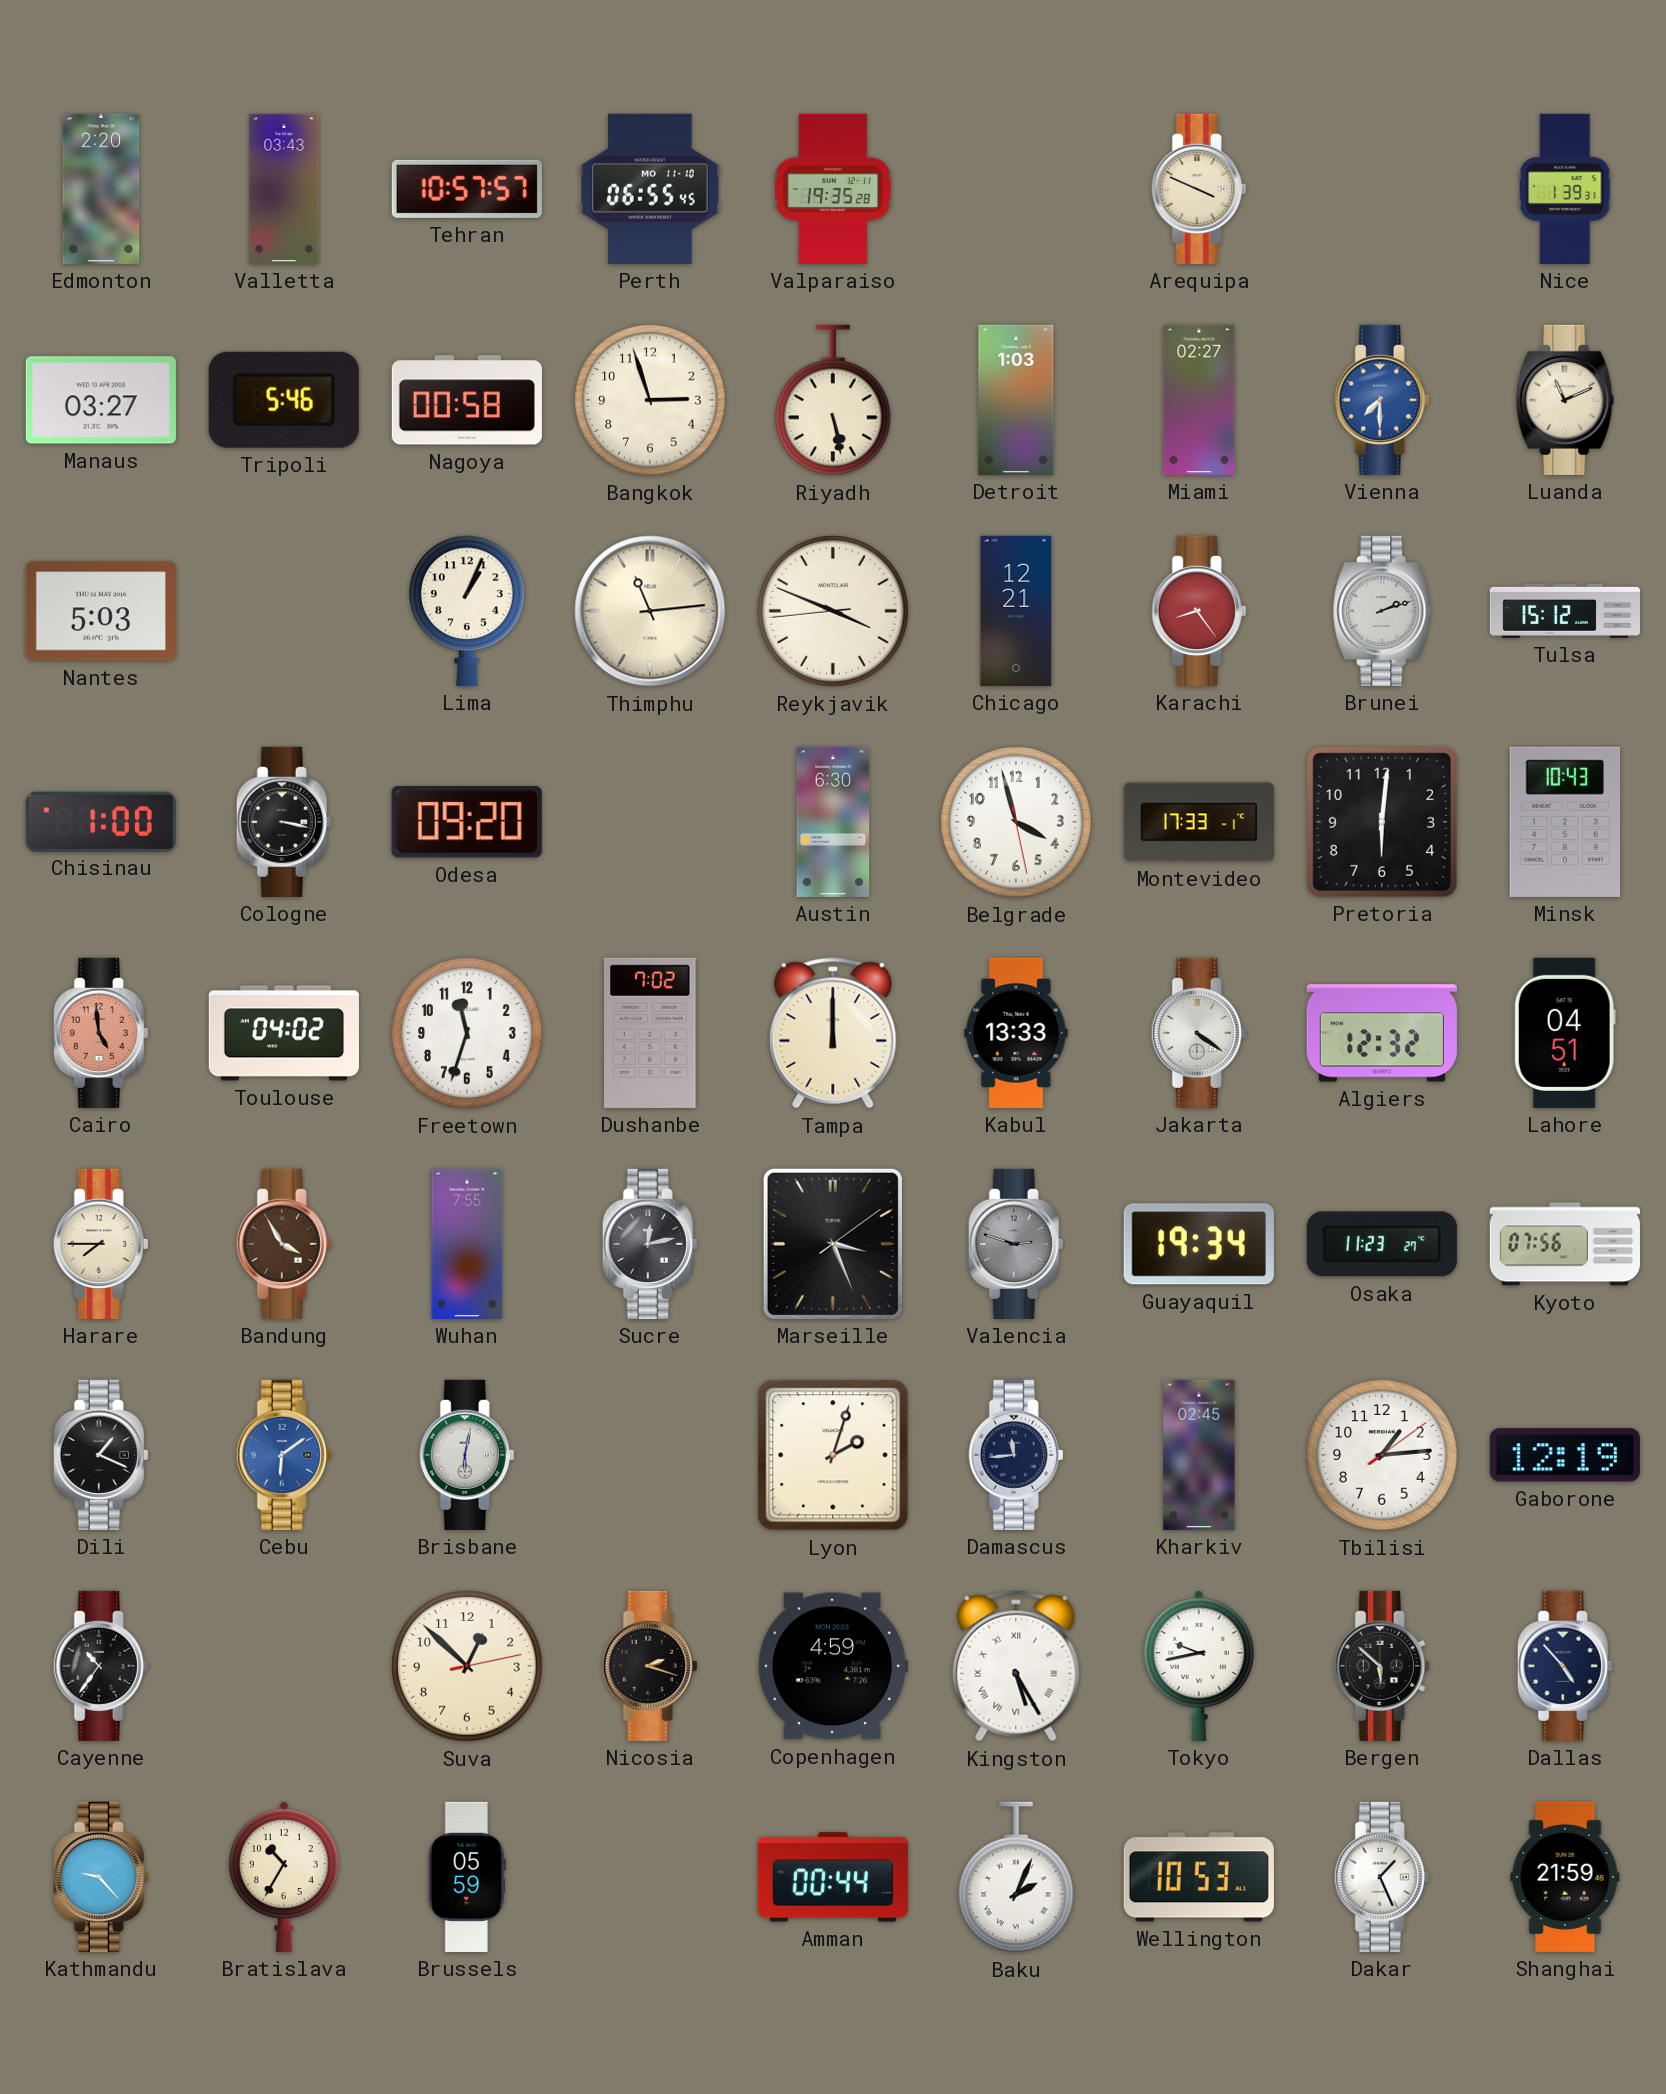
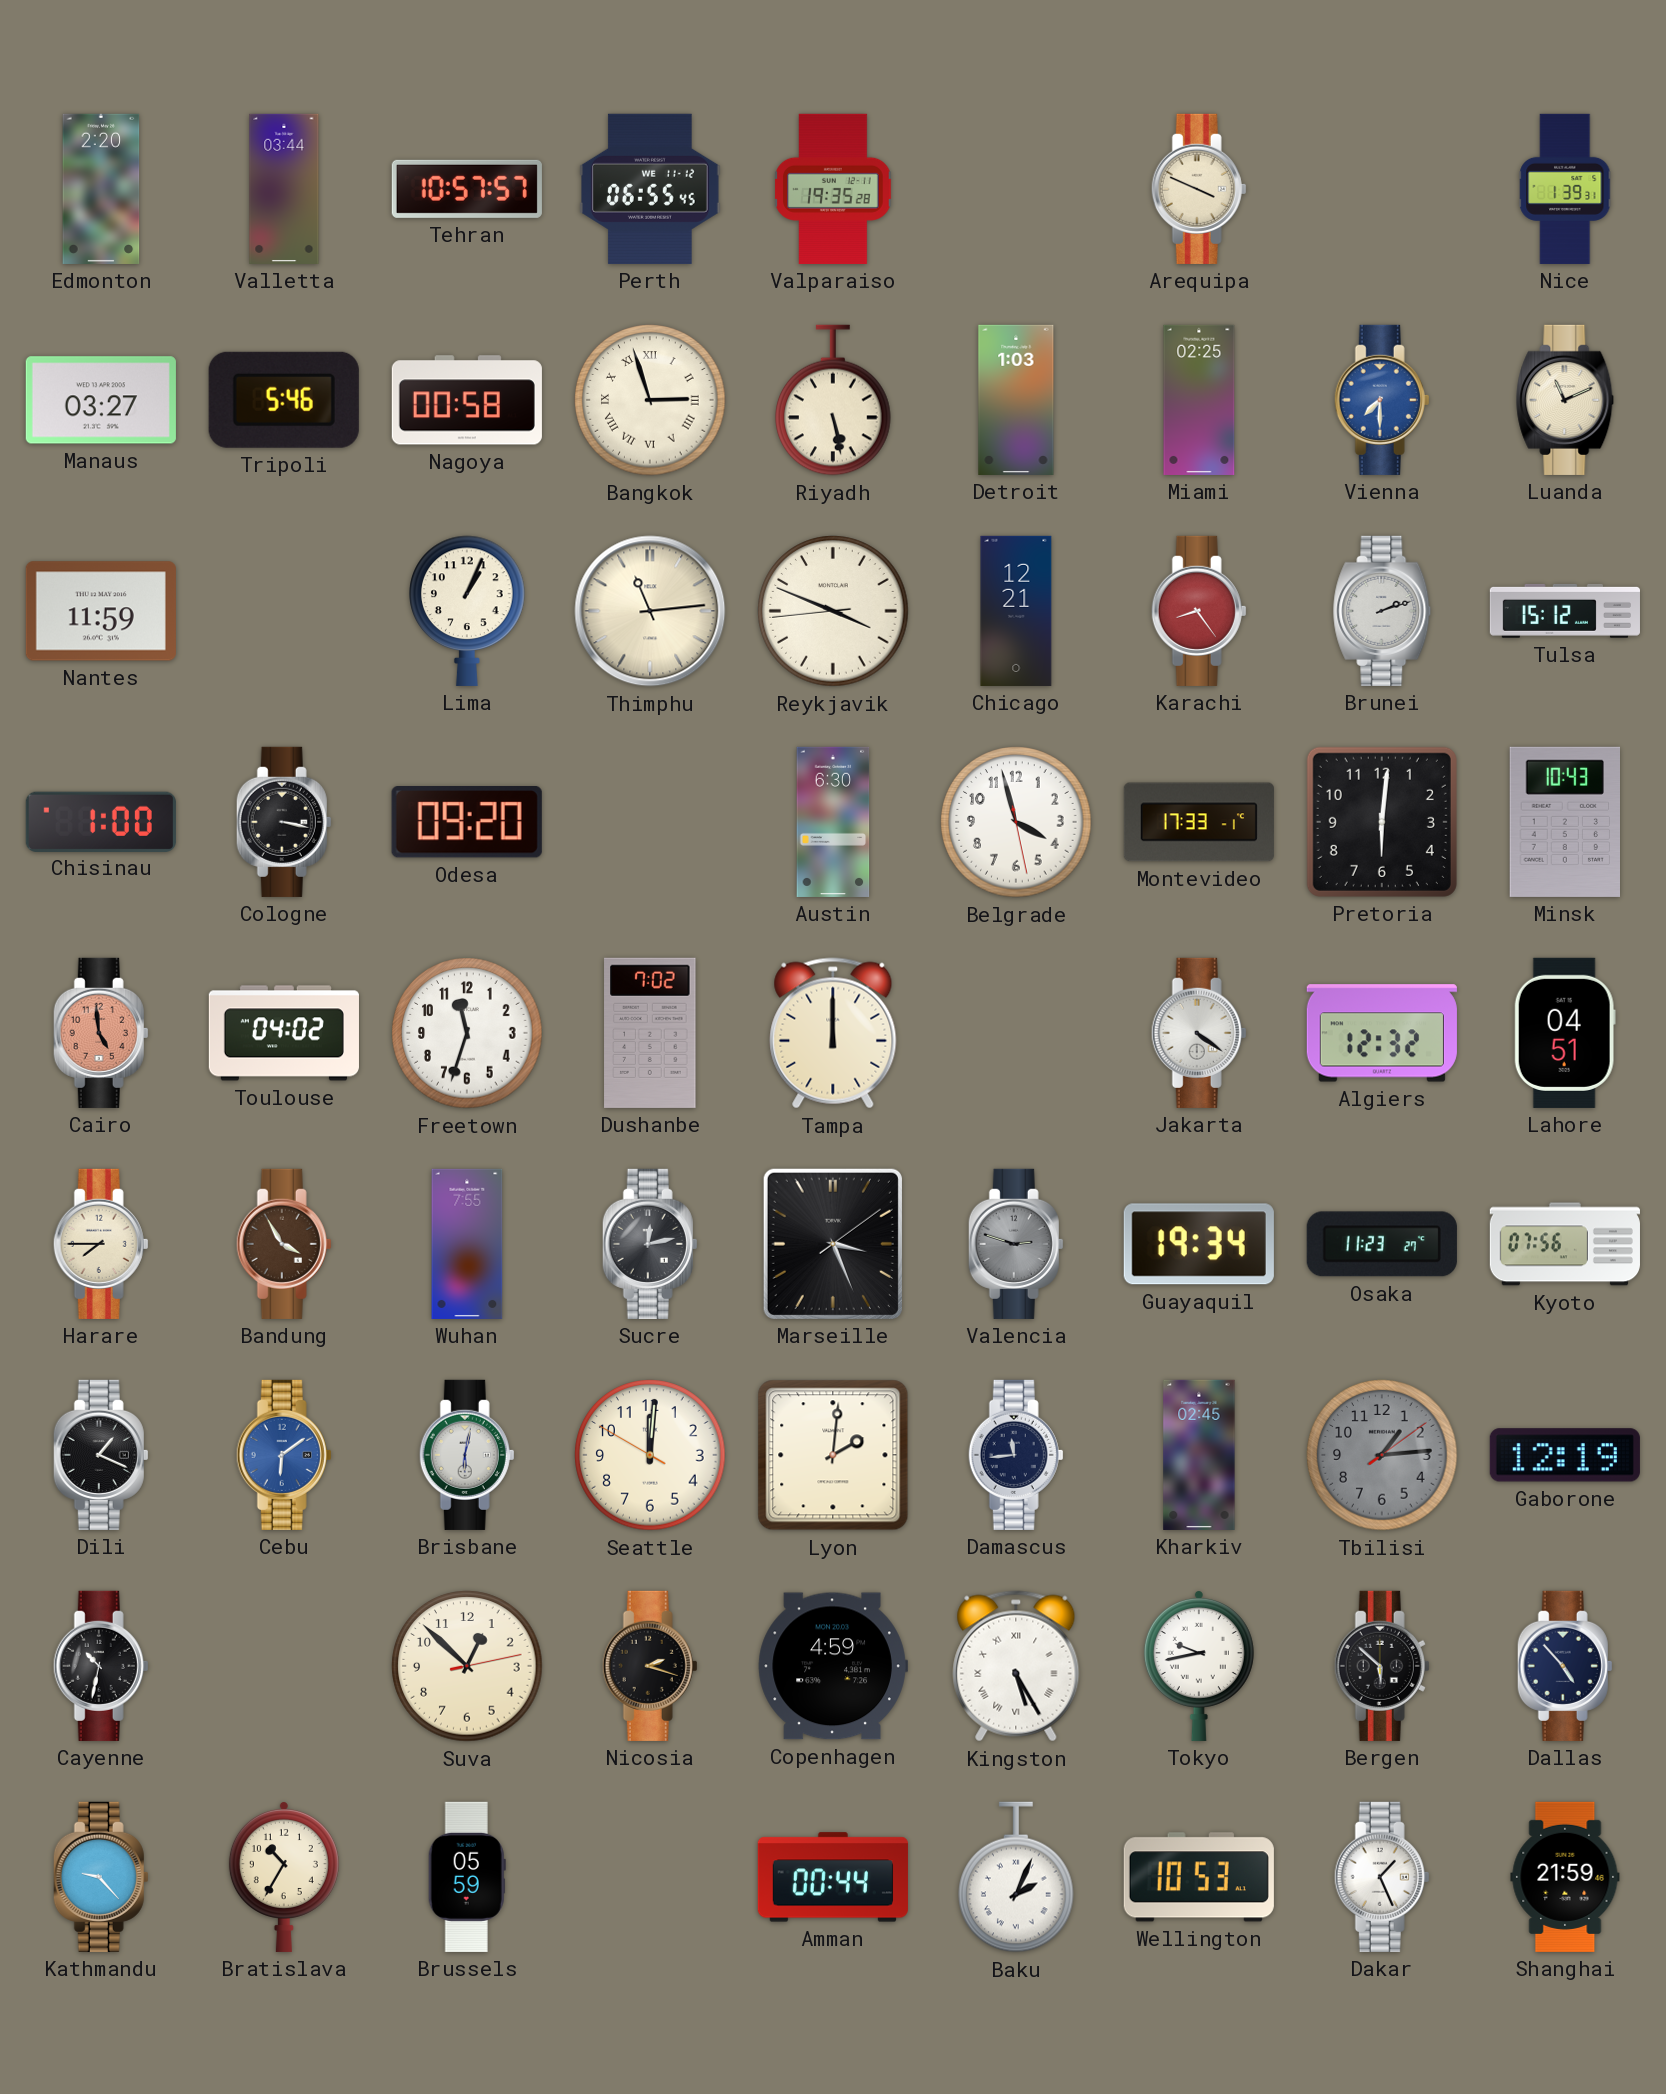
Valletta: 03:43 -> 03:44
Perth date: MO 11-10 -> WE 11-12
Bangkok numerals: Arabic -> Roman
Miami: 02:27 -> 02:25
Nantes: 5:03 -> 11:59
Kabul: 13:33 -> none
Seattle: none -> 12:00
Lyon: 2:03 -> 2:01
Tbilisi dial: white -> grey
Cayenne: 10:36 -> 10:32
